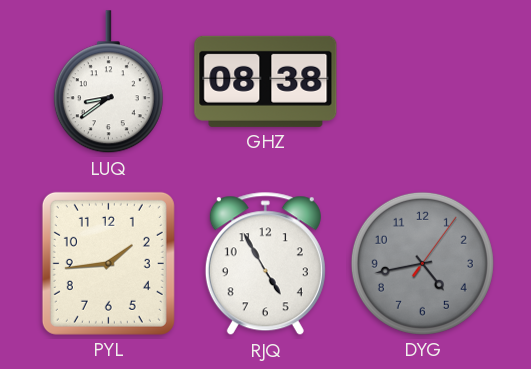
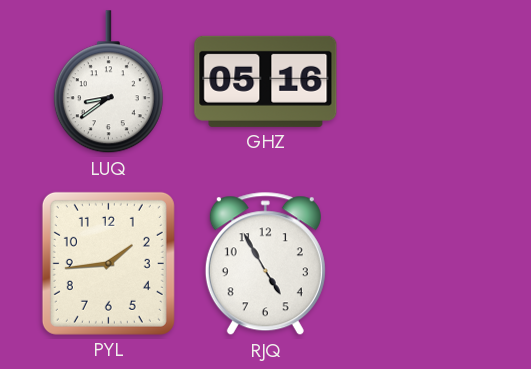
GHZ: 08:38 -> 05:16
DYG: 4:43 -> none
